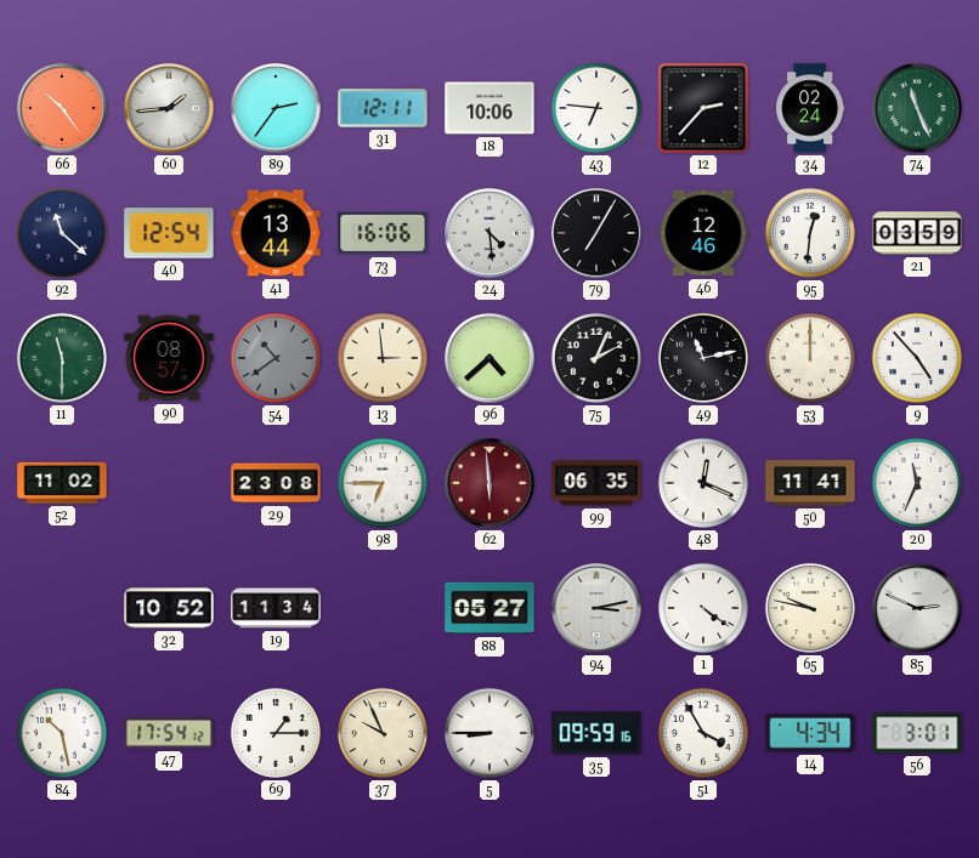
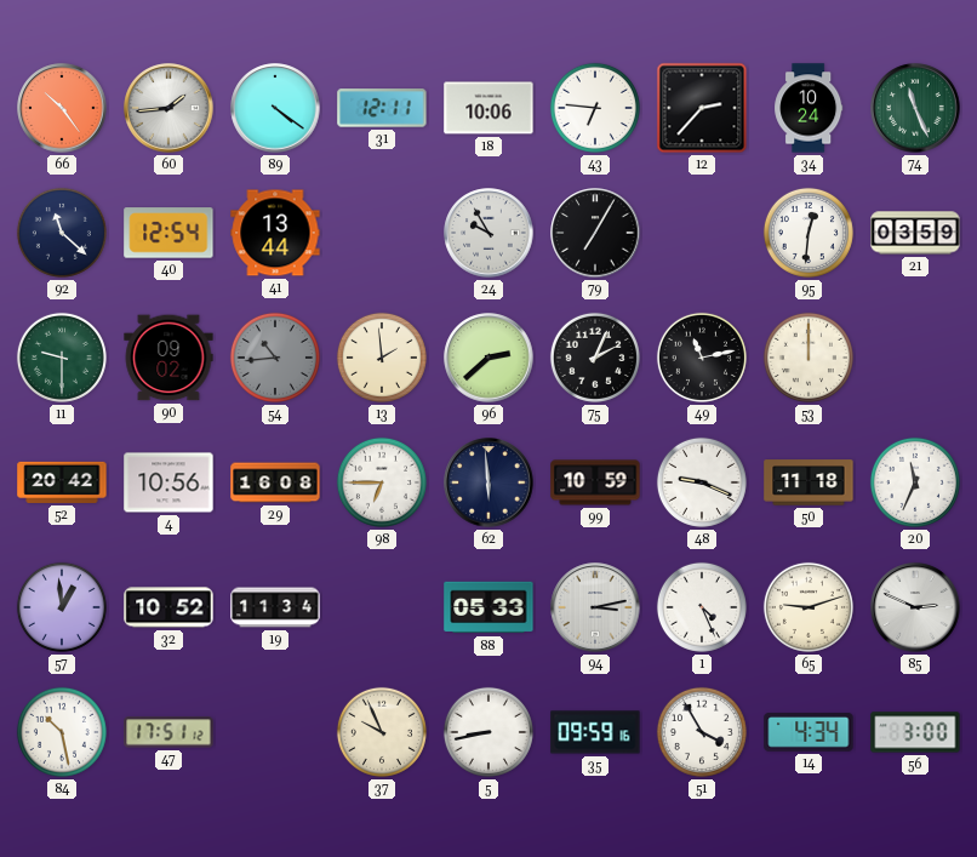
89: 2:36 -> 4:21
34: 02:24 -> 10:24
73: 16:06 -> none
24: 4:29 -> 9:55
46: 12:46 -> none
11: 11:30 -> 9:30
90: 08:57 -> 09:02
54: 10:39 -> 10:44
13: 2:59 -> 1:59
96: 4:38 -> 2:38
9: 4:53 -> none
52: 11:02 -> 20:42
4: none -> 10:56
29: 23:08 -> 16:08
62 dial: burgundy -> navy
99: 06:35 -> 10:59
48: 12:19 -> 9:19
50: 11:41 -> 11:18
57: none -> 12:59
88: 05:27 -> 05:33
1: 4:21 -> 4:26
65: 9:47 -> 9:12
47: 17:54 -> 17:51
69: 1:15 -> none
5: 8:45 -> 8:43
56: 3:01 -> 3:00
